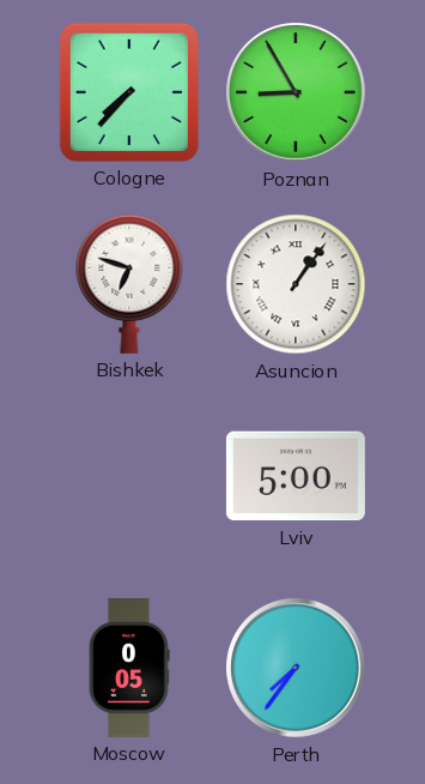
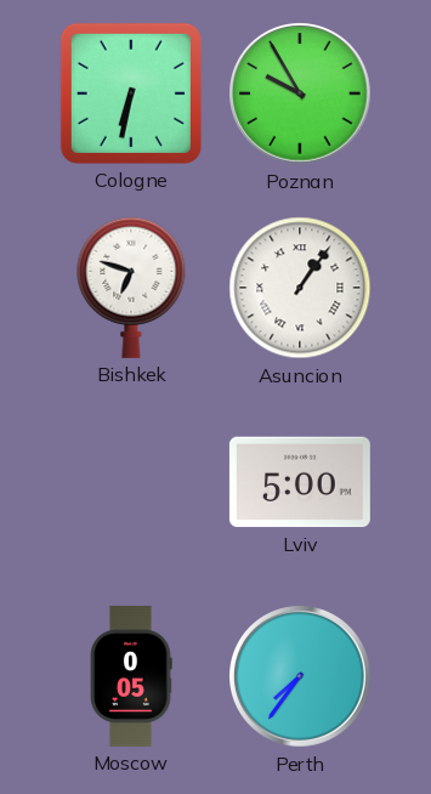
Cologne: 7:37 -> 6:32
Poznan: 8:55 -> 9:55
